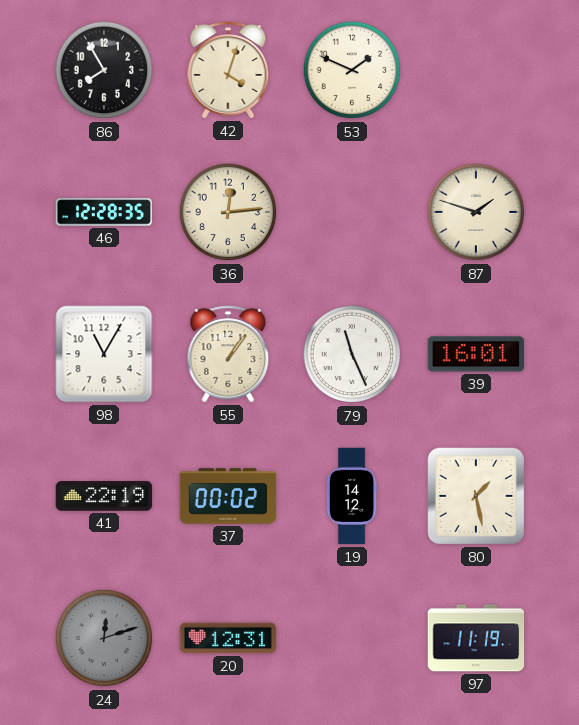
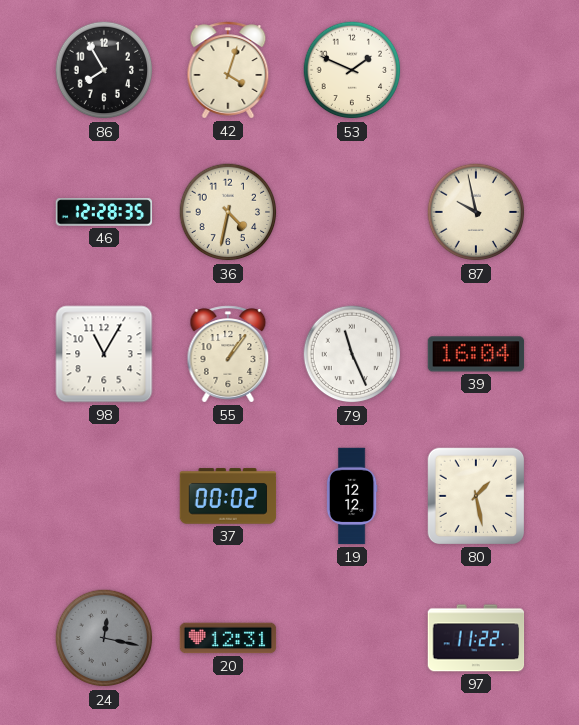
36: 12:14 -> 4:32
87: 1:48 -> 9:58
39: 16:01 -> 16:04
41: 22:19 -> none
19: 14:12 -> 12:12
24: 12:12 -> 12:17
97: 11:19 -> 11:22
